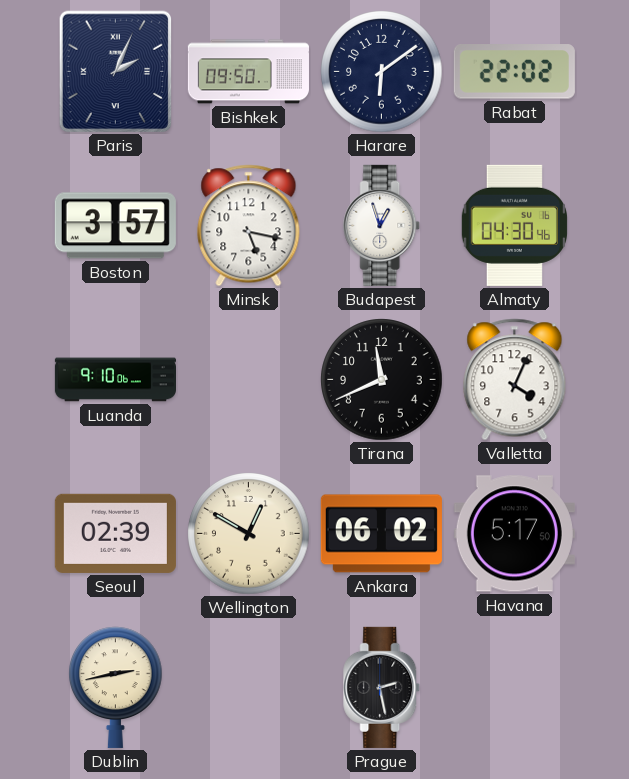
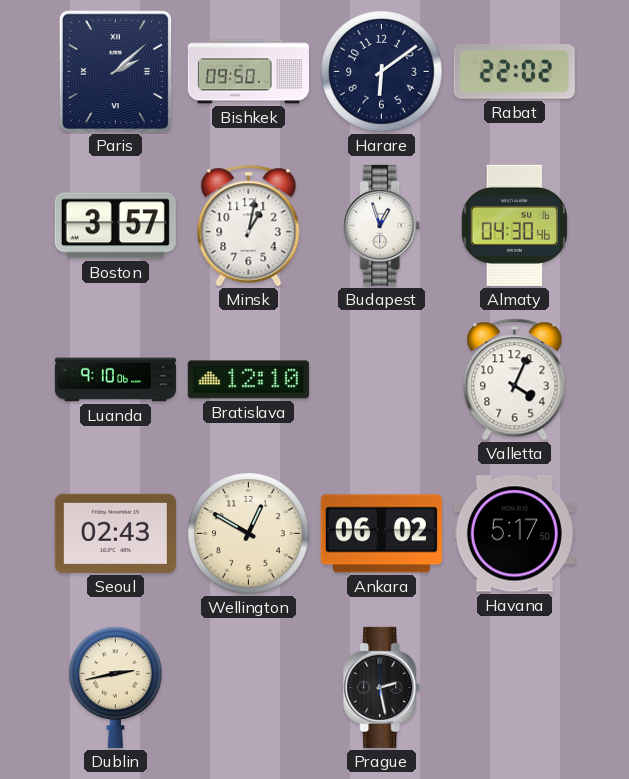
Paris: 2:04 -> 2:08
Minsk: 5:17 -> 1:02
Bratislava: none -> 12:10
Tirana: 11:41 -> none
Seoul: 02:39 -> 02:43
